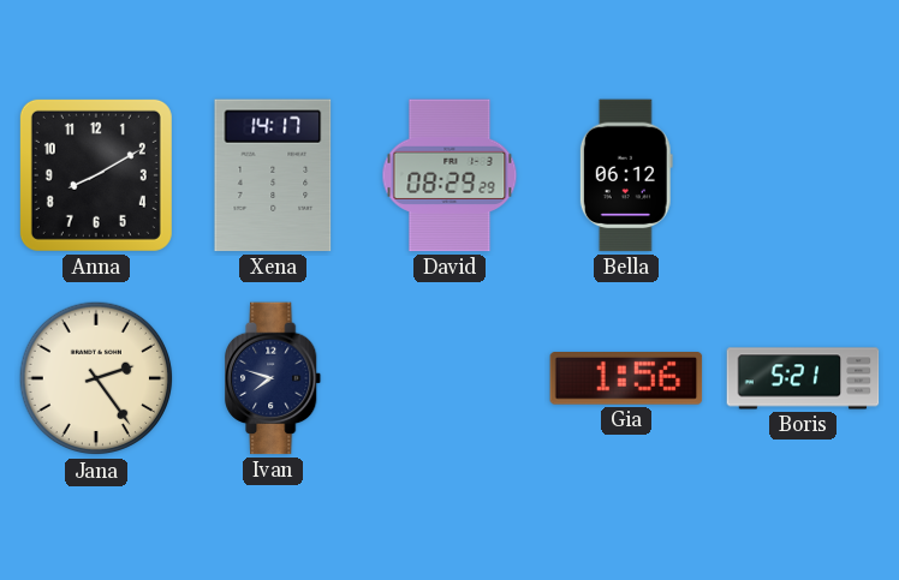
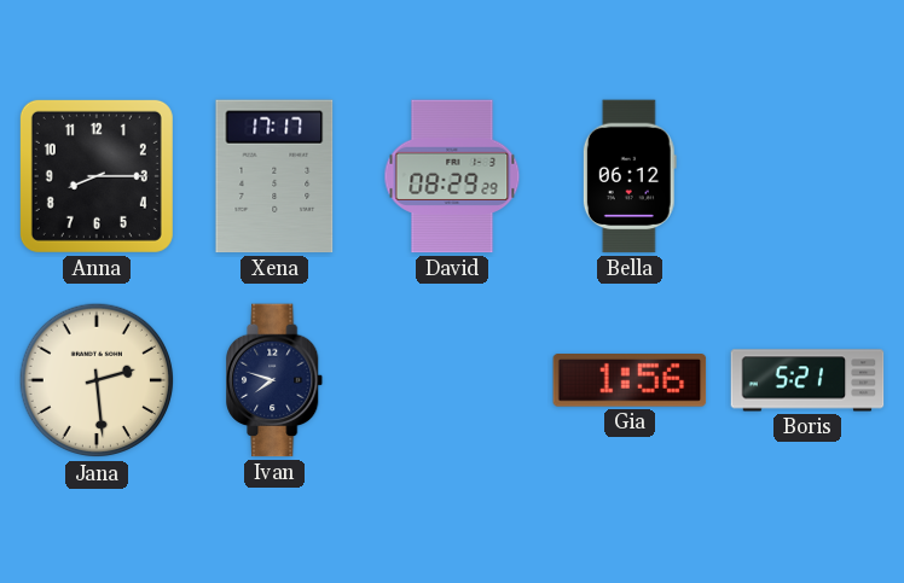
Anna: 8:10 -> 8:15
Xena: 14:17 -> 17:17
Jana: 2:24 -> 2:29
